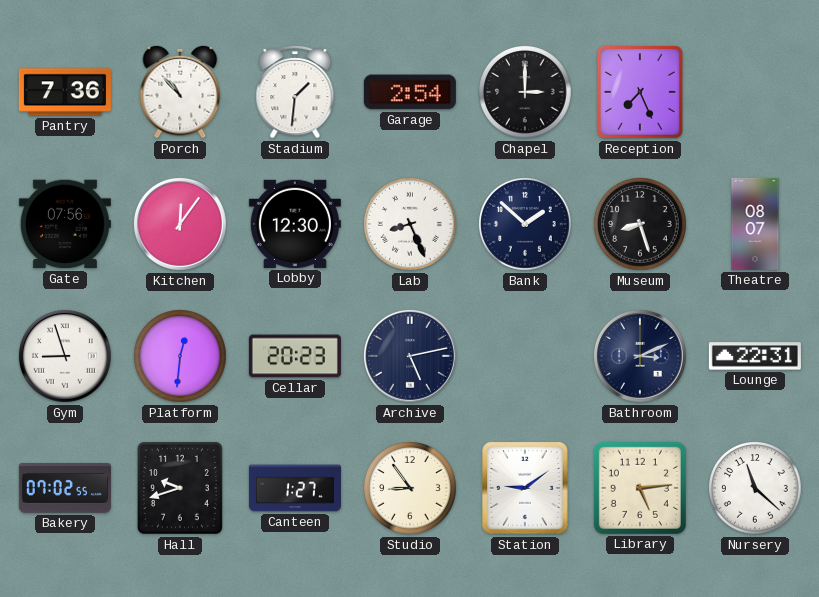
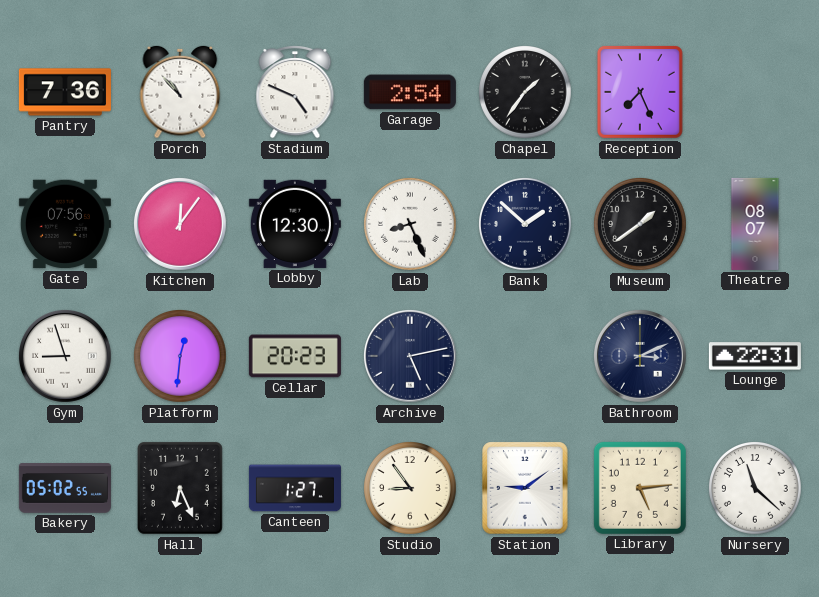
Stadium: 1:31 -> 4:49
Chapel: 3:00 -> 1:36
Museum: 8:27 -> 1:39
Bakery: 07:02 -> 05:02
Hall: 9:42 -> 6:26
